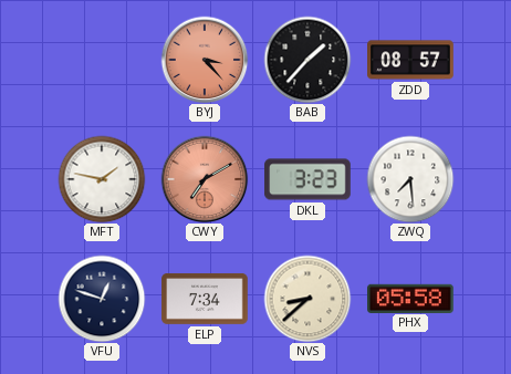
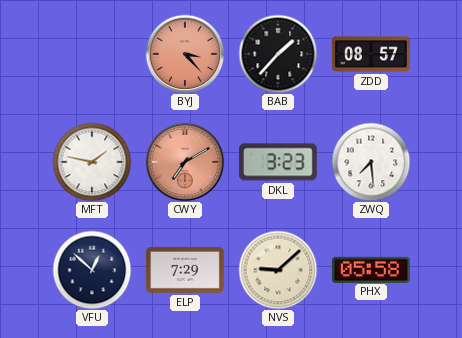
VFU: 12:48 -> 12:52
ELP: 7:34 -> 7:29
NVS: 8:38 -> 9:08
